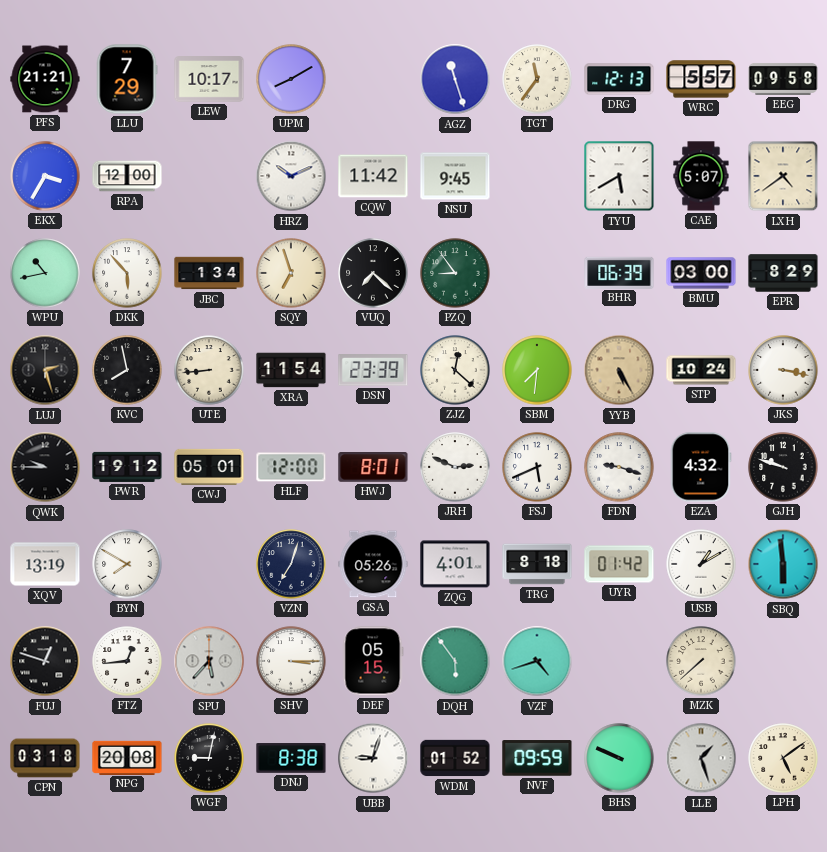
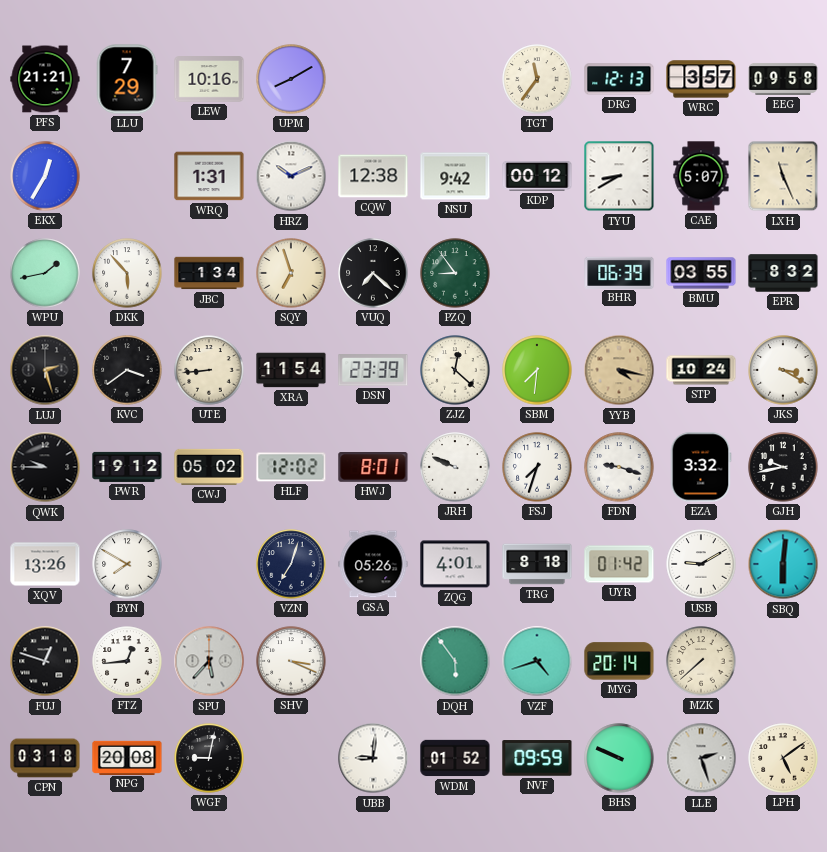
LEW: 10:17 -> 10:16
AGZ: 11:27 -> none
WRC: 5:57 -> 3:57
EKX: 3:35 -> 12:35
RPA: 12:00 -> none
WRQ: none -> 1:31
CQW: 11:42 -> 12:38
NSU: 9:45 -> 9:42
KDP: none -> 00:12
TYU: 5:40 -> 8:40
LXH: 4:39 -> 11:26
WPU: 10:43 -> 1:43
BMU: 03:00 -> 03:55
EPR: 8:29 -> 8:32
KVC: 7:58 -> 3:39
YYB: 5:25 -> 4:17
JKS: 3:17 -> 3:20
CWJ: 05:01 -> 05:02
HLF: 12:00 -> 12:02
JRH: 2:49 -> 9:49
FSJ: 5:41 -> 7:33
EZA: 4:32 -> 3:32
GJH: 9:48 -> 9:43
XQV: 13:19 -> 13:26
USB: 1:10 -> 9:10
SBQ: 5:59 -> 6:01
SHV: 3:15 -> 3:19
DEF: 05:15 -> none
MYG: none -> 20:14
DNJ: 8:38 -> none
UBB: 9:03 -> 9:01
LLE: 1:27 -> 2:27
